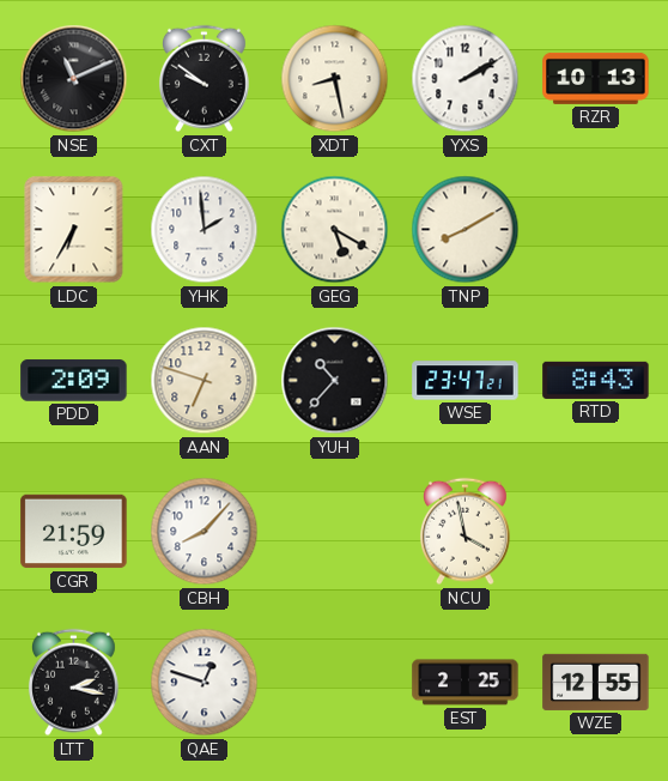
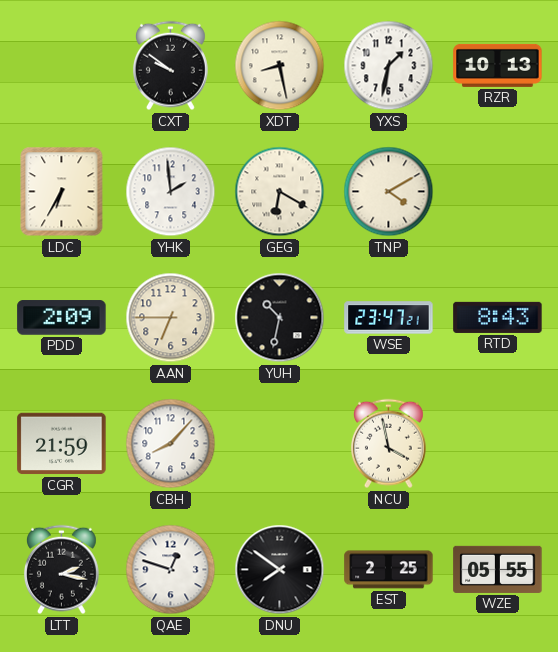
NSE: 11:11 -> none
YXS: 2:10 -> 1:32
GEG: 5:20 -> 6:20
TNP: 8:10 -> 4:10
AAN: 6:48 -> 6:45
YUH: 10:37 -> 10:32
DNU: none -> 7:51
WZE: 12:55 -> 05:55
